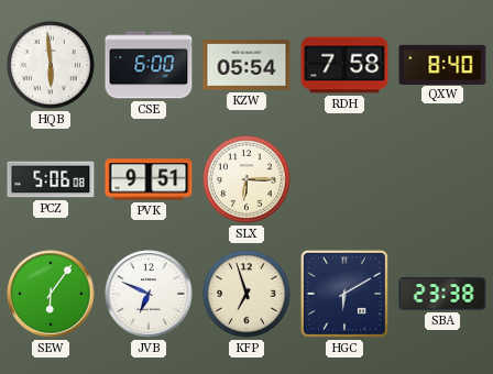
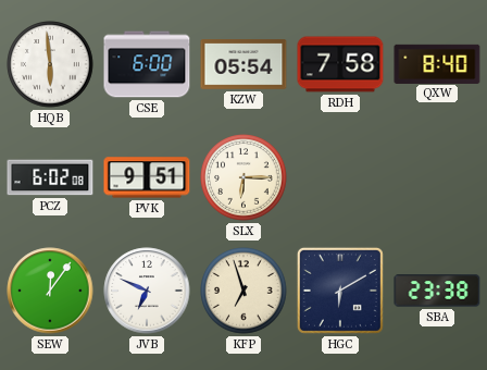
PCZ: 5:06 -> 6:02
SEW: 6:06 -> 12:06
